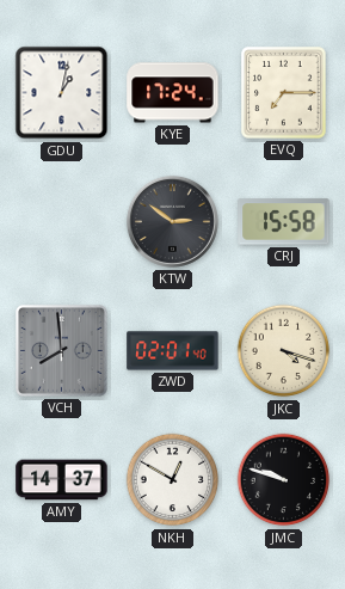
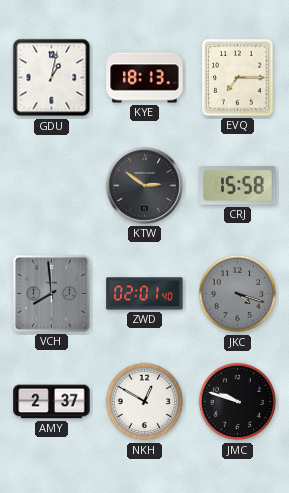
KYE: 17:24 -> 18:13
JKC dial: cream -> grey
AMY: 14:37 -> 2:37
